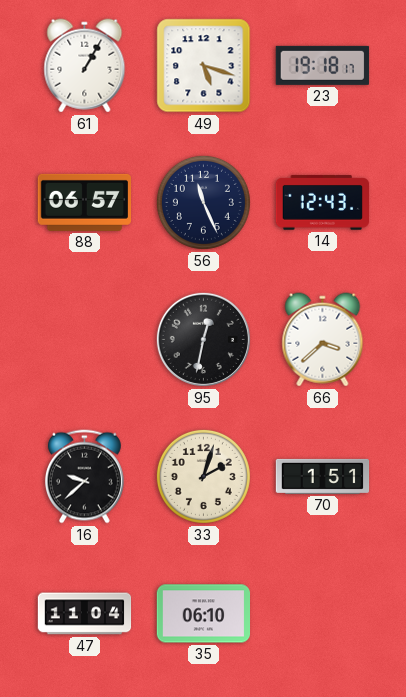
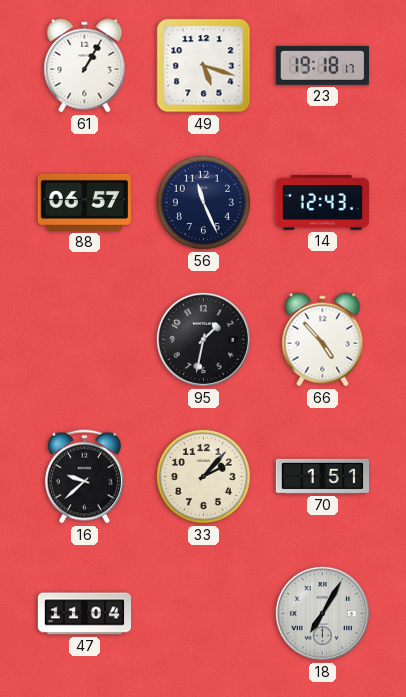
95: 12:32 -> 1:32
66: 3:38 -> 4:53
33: 2:03 -> 2:07
35: 06:10 -> none
18: none -> 7:05
